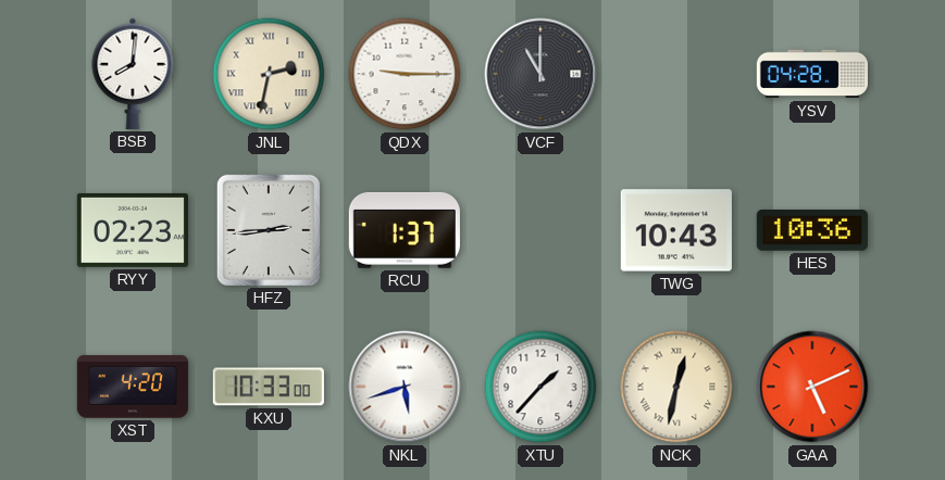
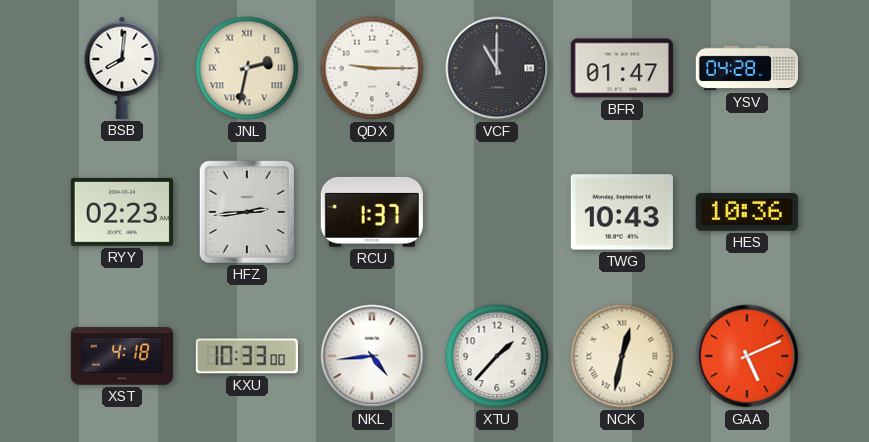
BFR: none -> 01:47
XST: 4:20 -> 4:18
NKL: 5:42 -> 4:44
